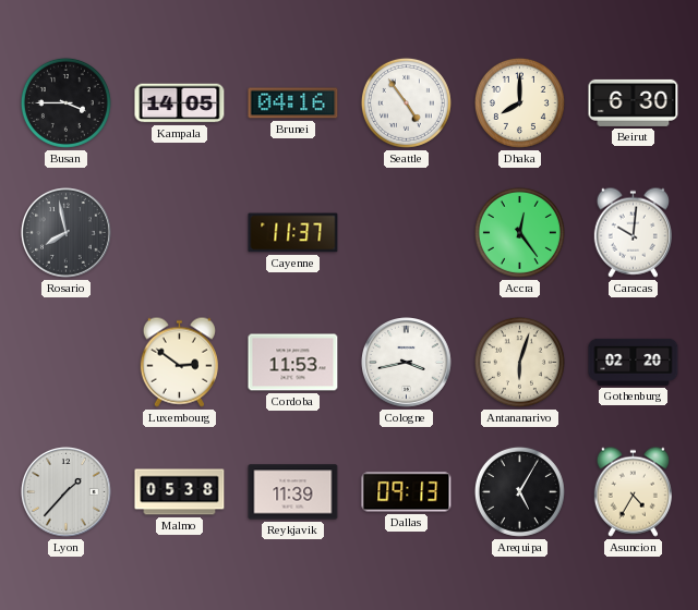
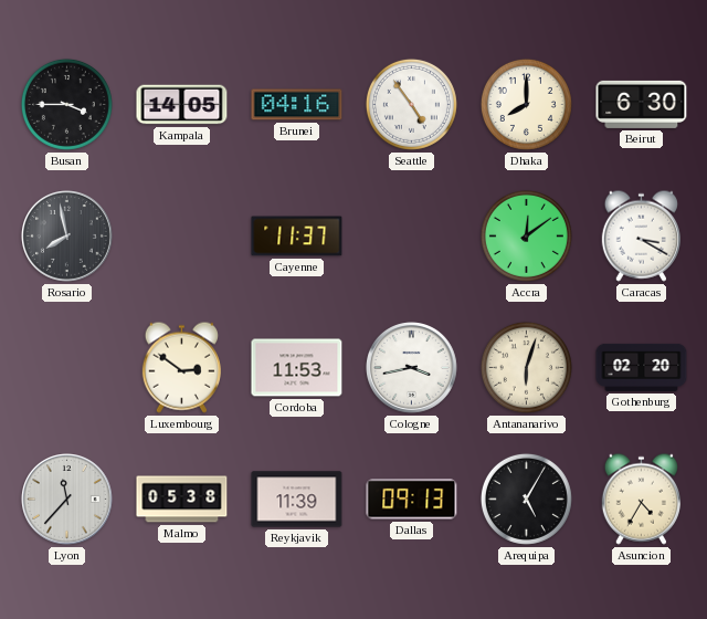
Accra: 12:24 -> 12:09
Caracas: 10:01 -> 3:20
Lyon: 1:37 -> 11:37
